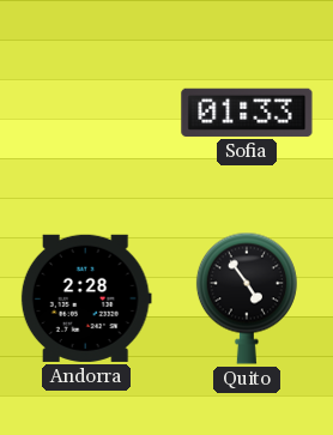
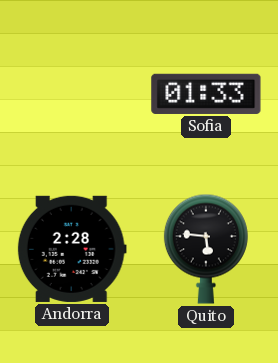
Quito: 4:54 -> 5:46
